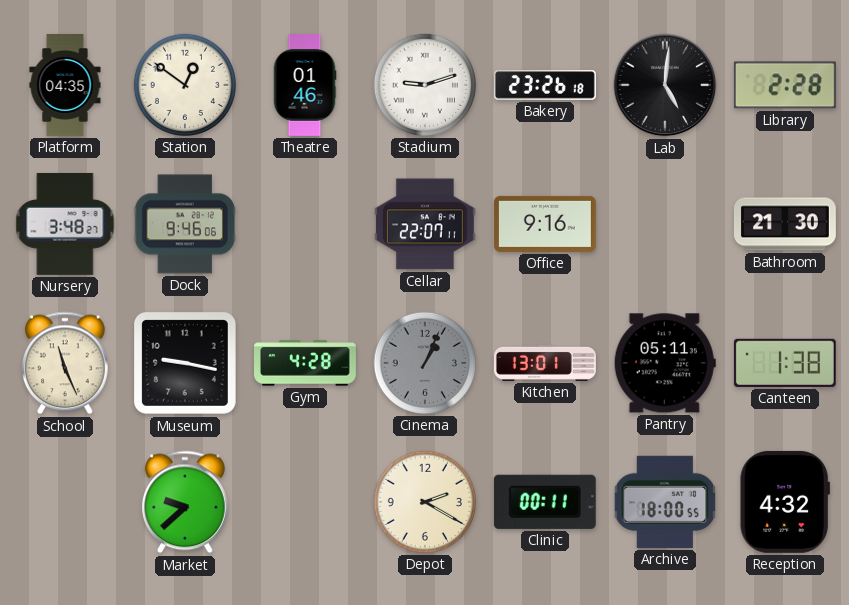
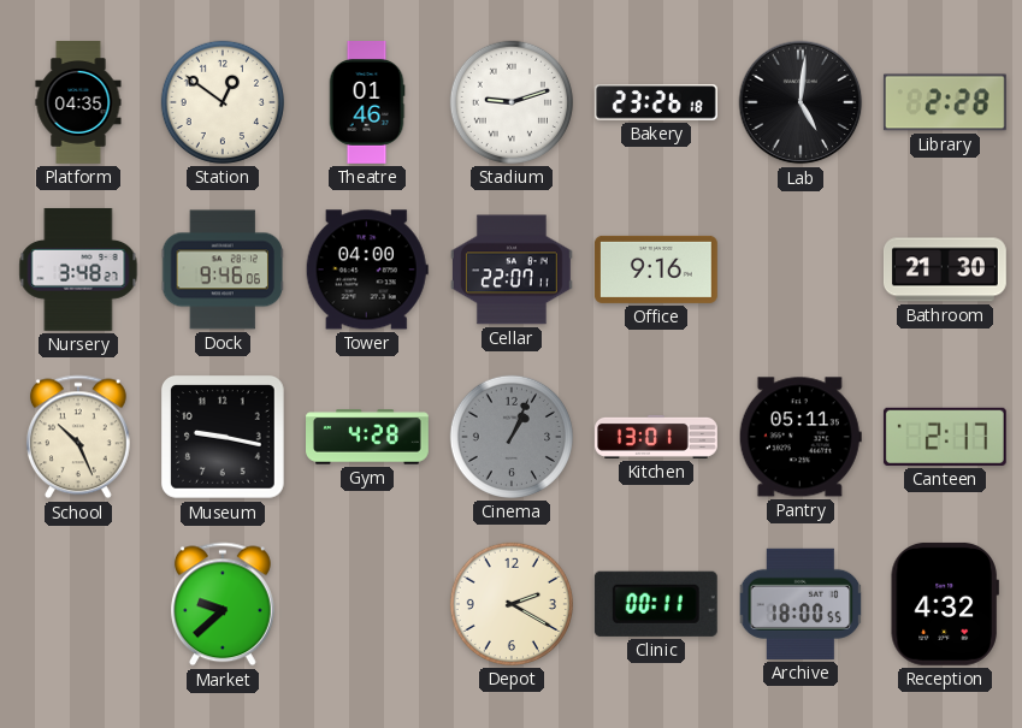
Tower: none -> 04:00
School: 11:26 -> 10:26
Canteen: 1:38 -> 2:17
